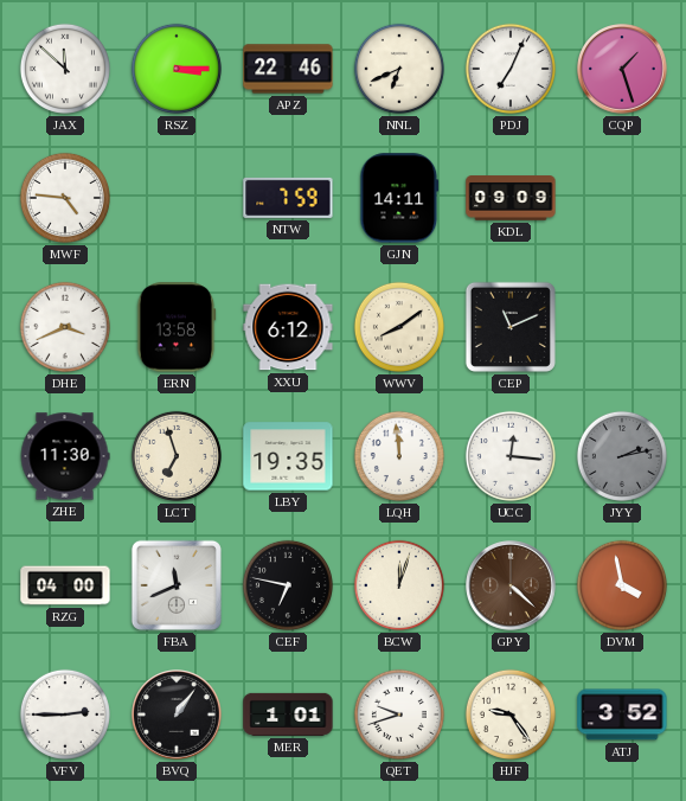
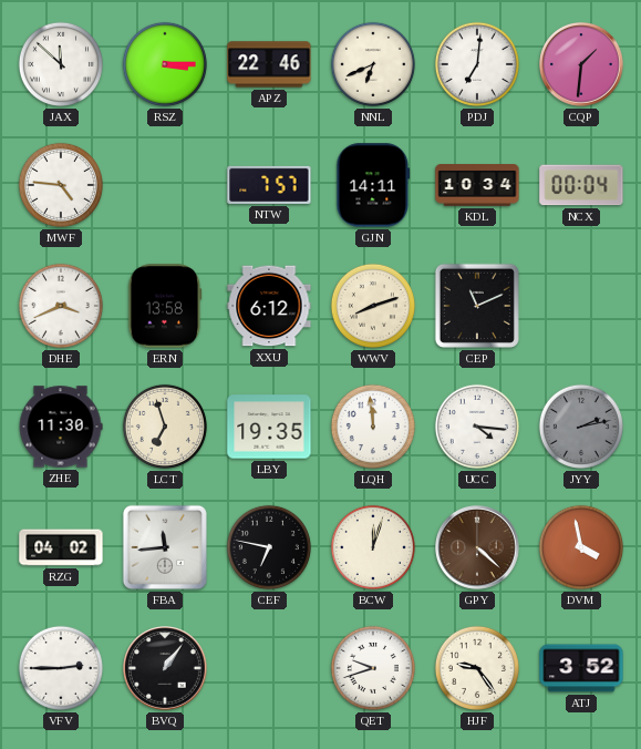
PDJ: 7:04 -> 7:01
CQP: 1:27 -> 1:31
NTW: 7:59 -> 7:57
KDL: 09:09 -> 10:34
NCX: none -> 00:04
WWV: 8:09 -> 8:12
UCC: 12:16 -> 4:16
RZG: 04:00 -> 04:02
FBA: 11:41 -> 11:44
MER: 1:01 -> none
